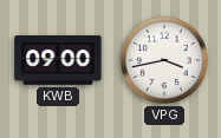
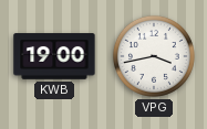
KWB: 09:00 -> 19:00
